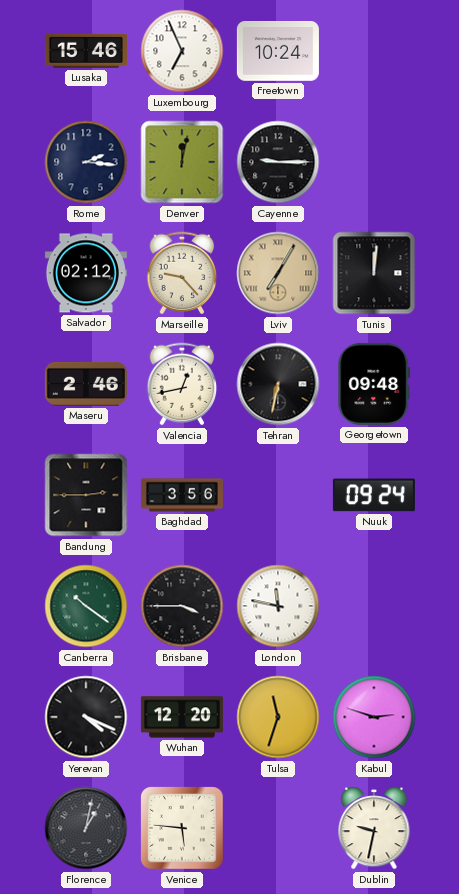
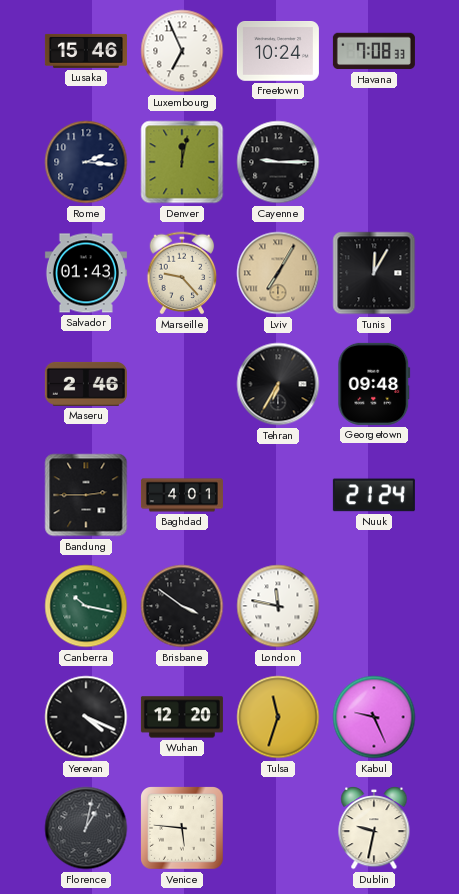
Havana: none -> 7:08
Salvador: 02:12 -> 01:43
Tunis: 12:01 -> 12:05
Valencia: 12:43 -> none
Tehran: 6:32 -> 6:35
Baghdad: 3:56 -> 4:01
Nuuk: 09:24 -> 21:24
Canberra: 10:21 -> 10:17
Brisbane: 3:45 -> 3:51
Kabul: 2:48 -> 9:26
